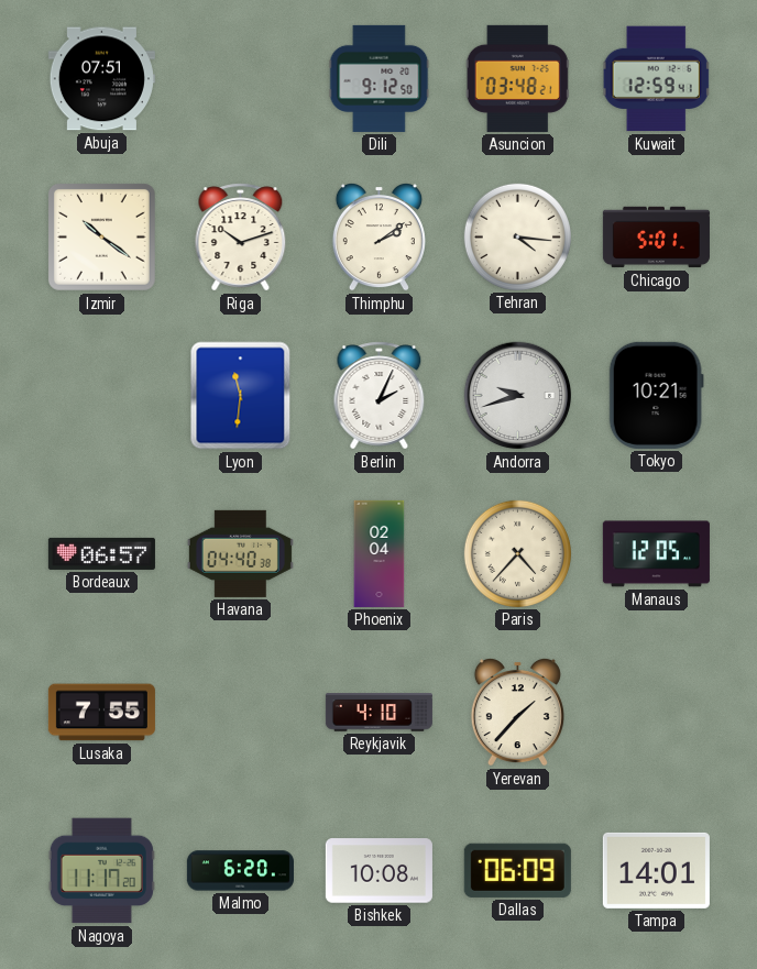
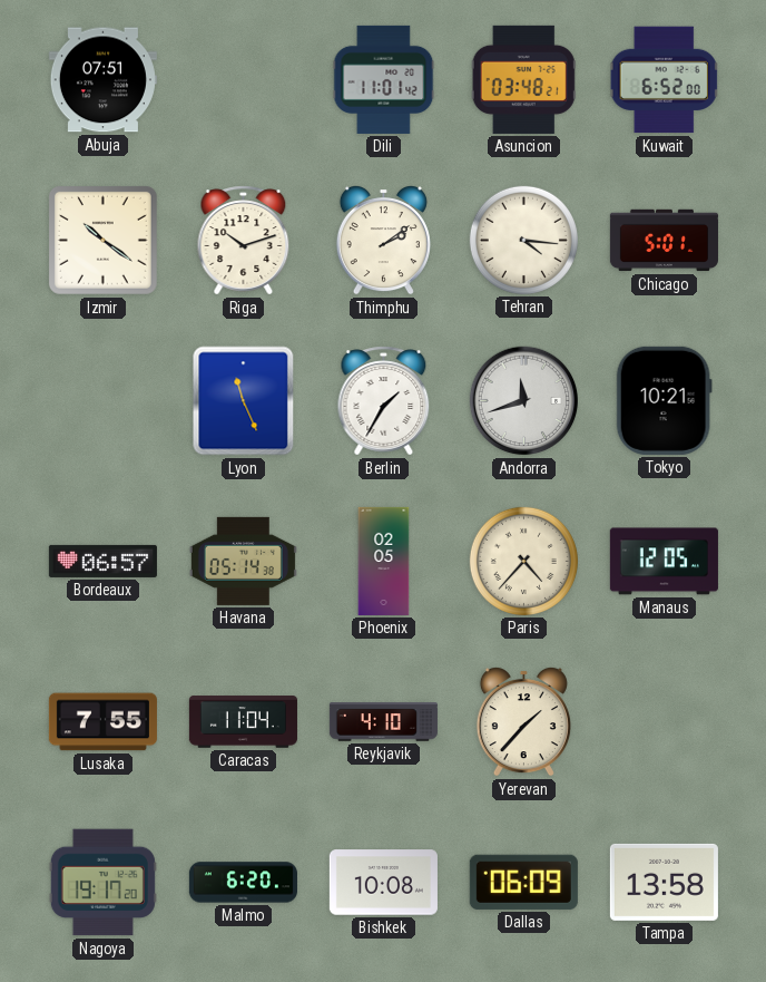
Dili: 9:12 -> 11:01
Kuwait: 12:59 -> 6:52
Lyon: 11:31 -> 11:26
Berlin: 2:04 -> 1:35
Andorra: 9:42 -> 11:42
Havana: 04:40 -> 05:14
Phoenix: 02:04 -> 02:05
Caracas: none -> 11:04
Nagoya: 11:17 -> 19:17
Tampa: 14:01 -> 13:58
